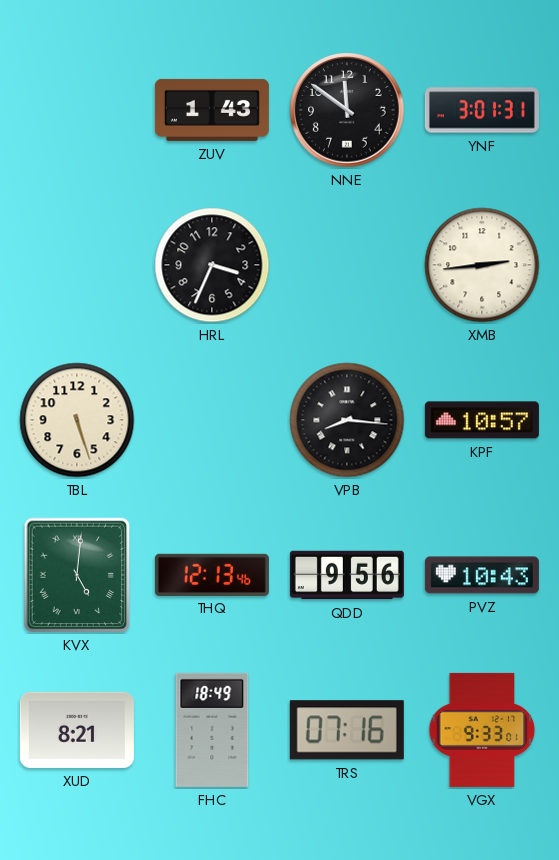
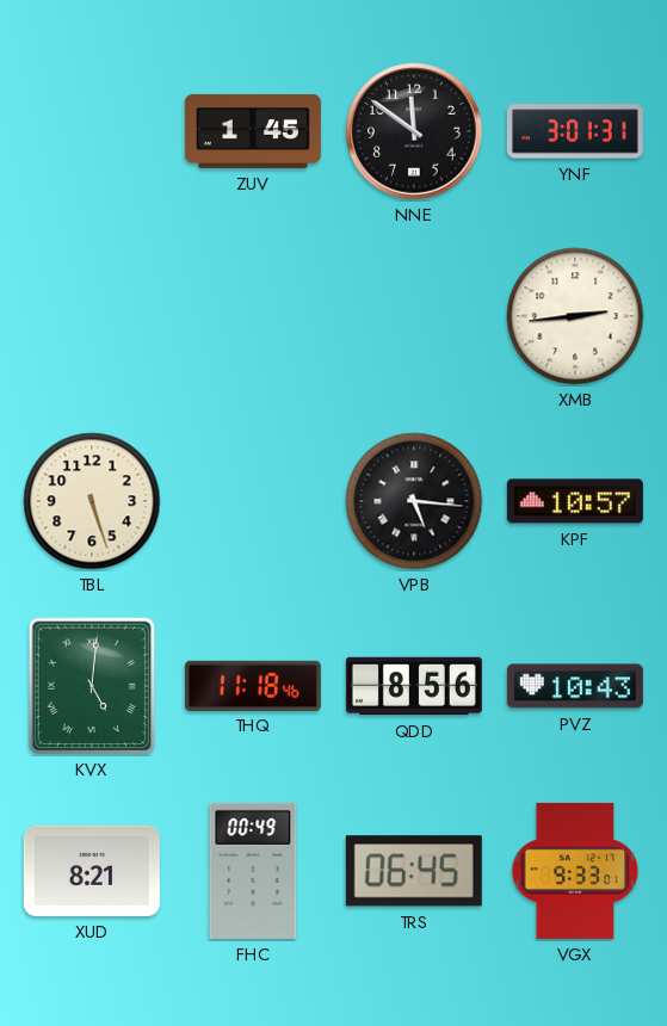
ZUV: 1:43 -> 1:45
HRL: 3:34 -> none
VPB: 8:16 -> 5:16
THQ: 12:13 -> 11:18
QDD: 9:56 -> 8:56
FHC: 18:49 -> 00:49
TRS: 07:16 -> 06:45
